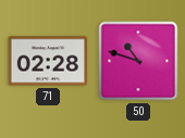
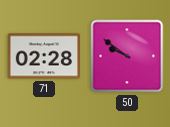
50: 10:48 -> 9:51
